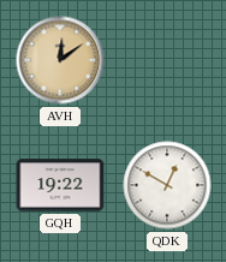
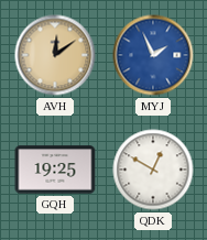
MYJ: none -> 1:56
GQH: 19:22 -> 19:25
